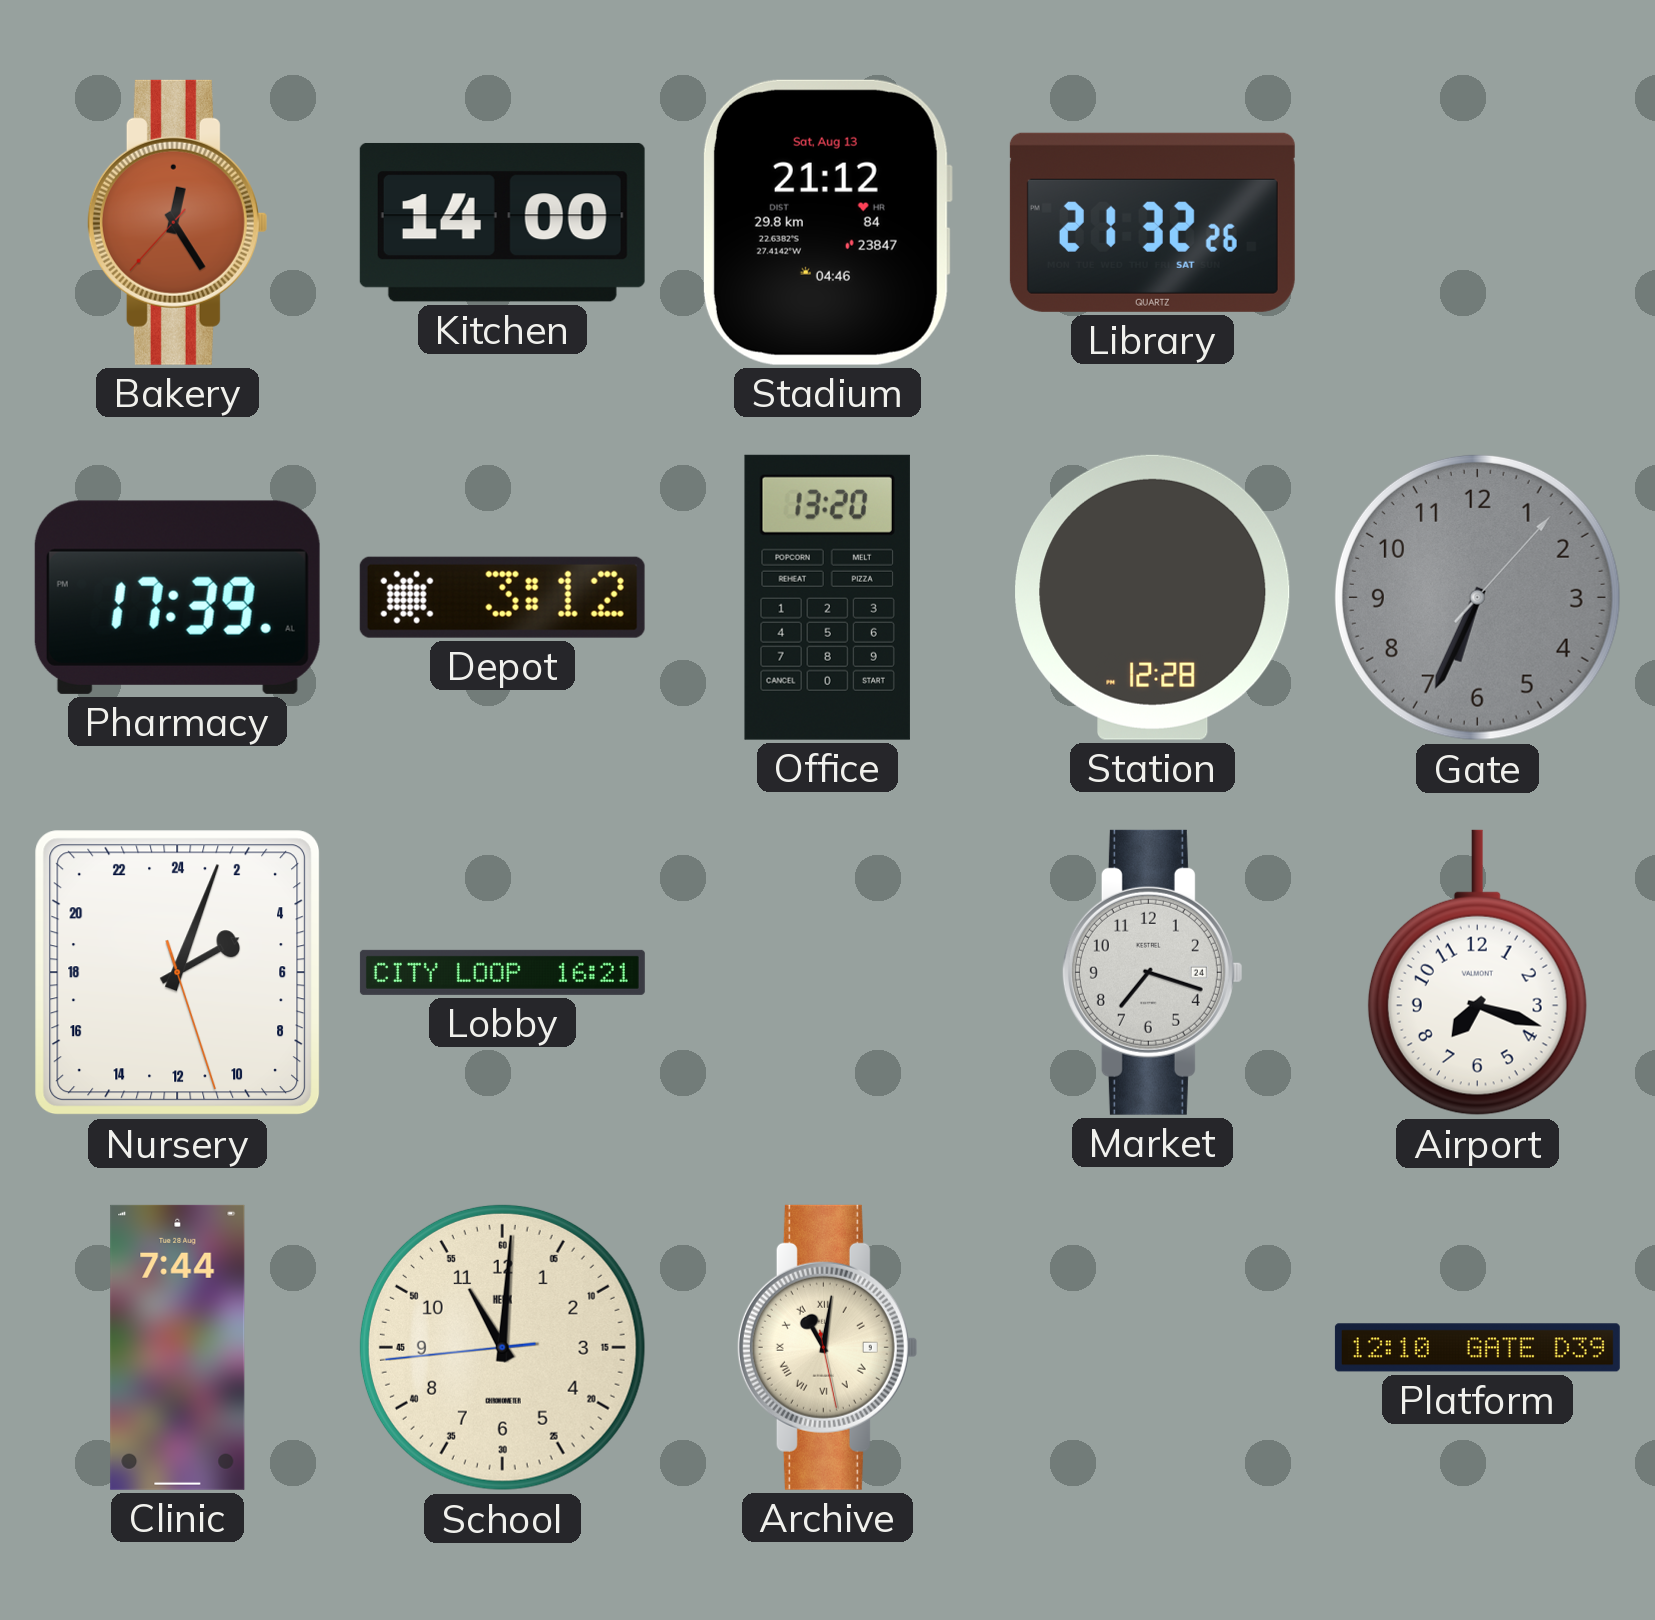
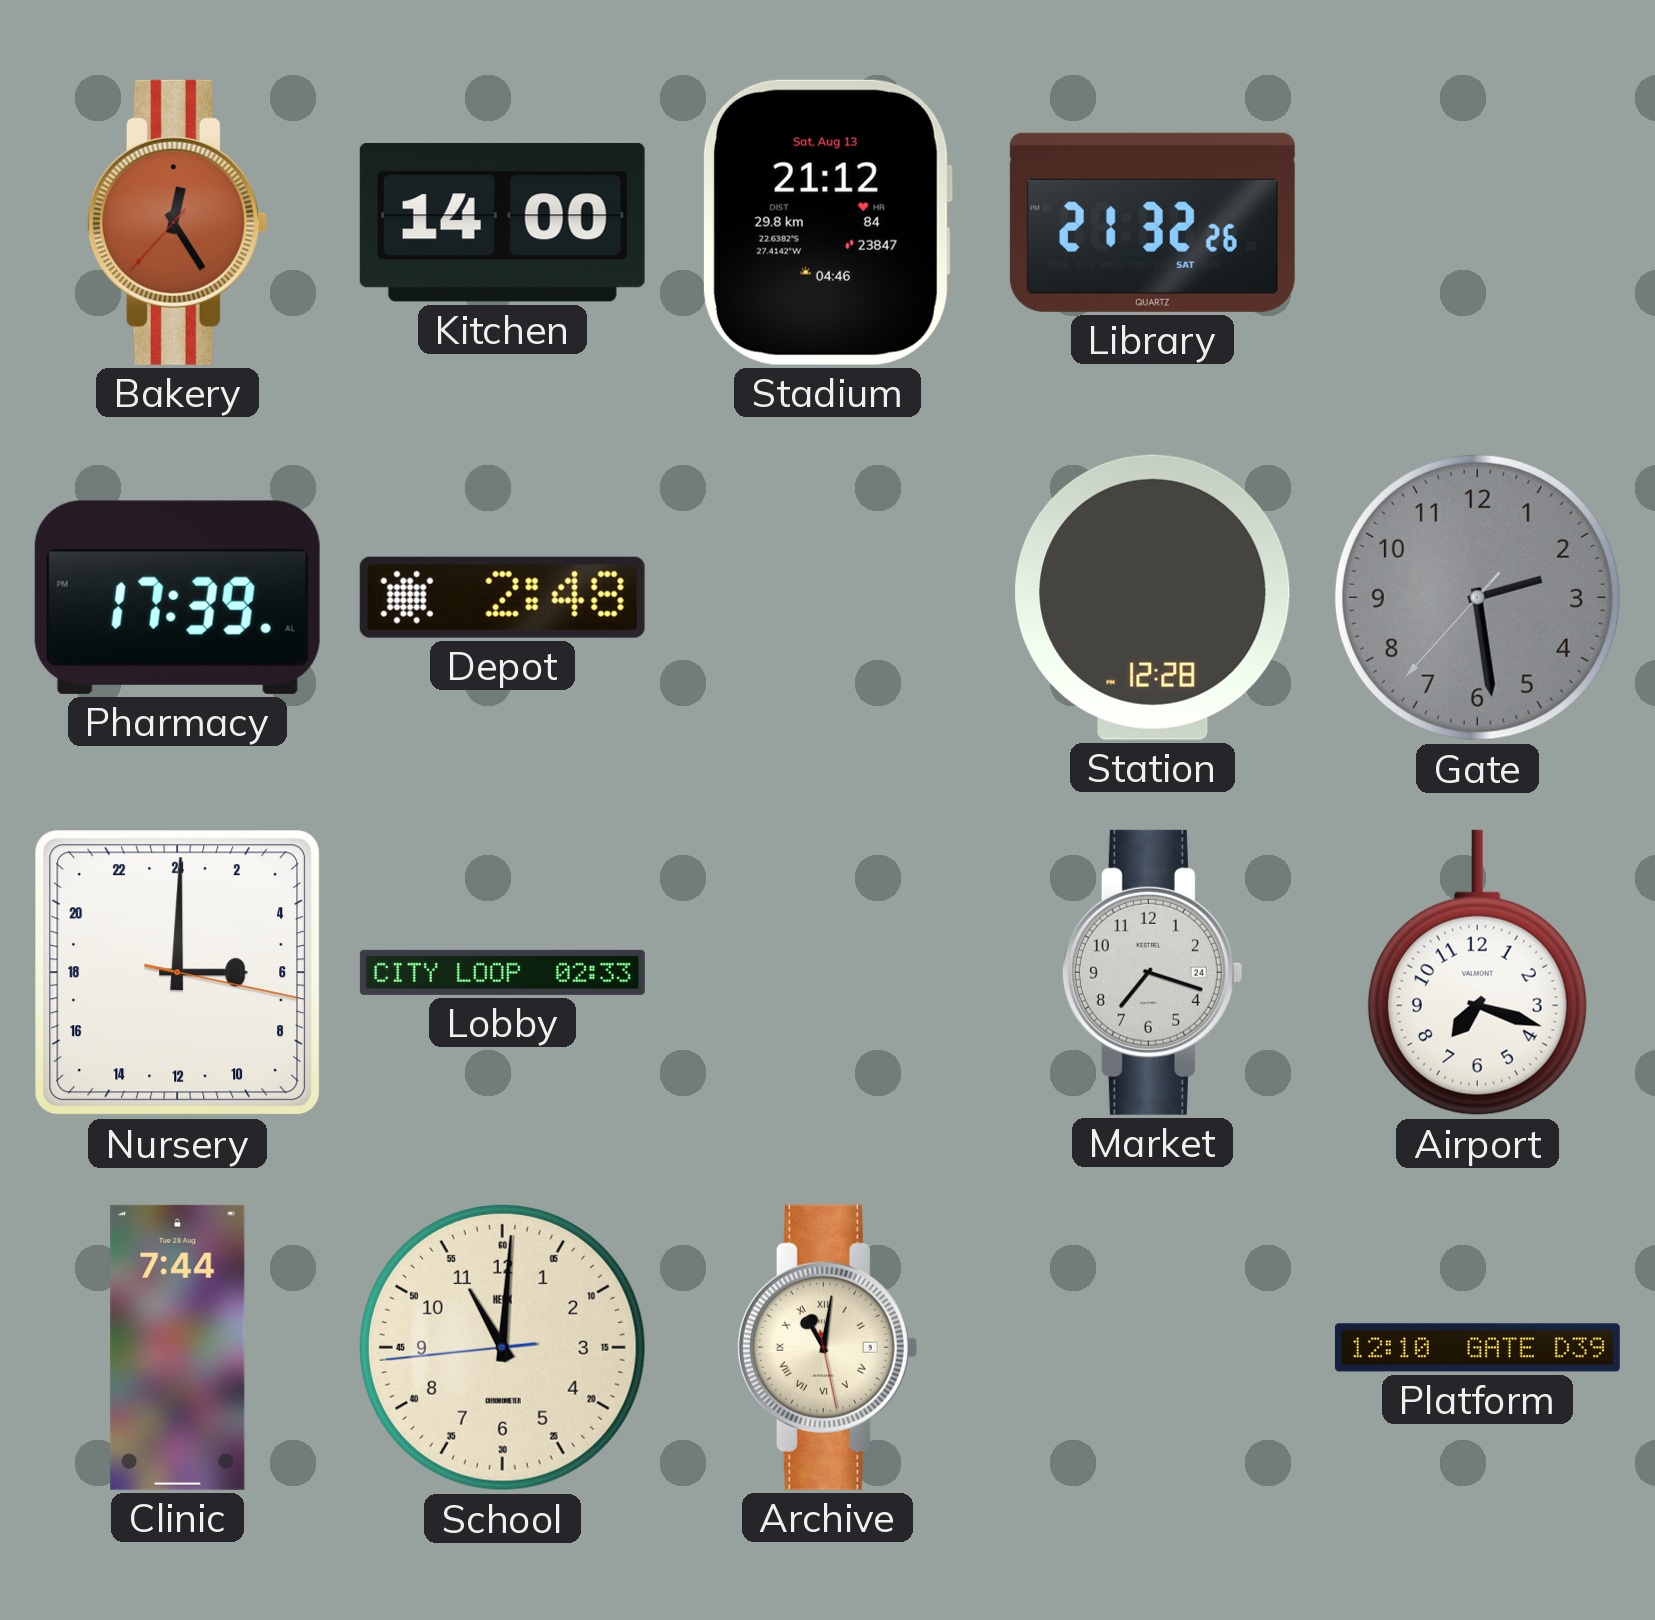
Depot: 3:12 -> 2:48
Office: 13:20 -> none
Gate: 6:34 -> 2:28
Nursery: 4:03 -> 6:00
Lobby: 16:21 -> 02:33
